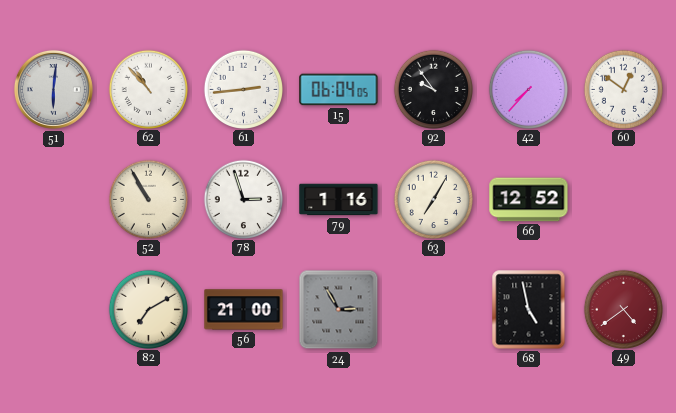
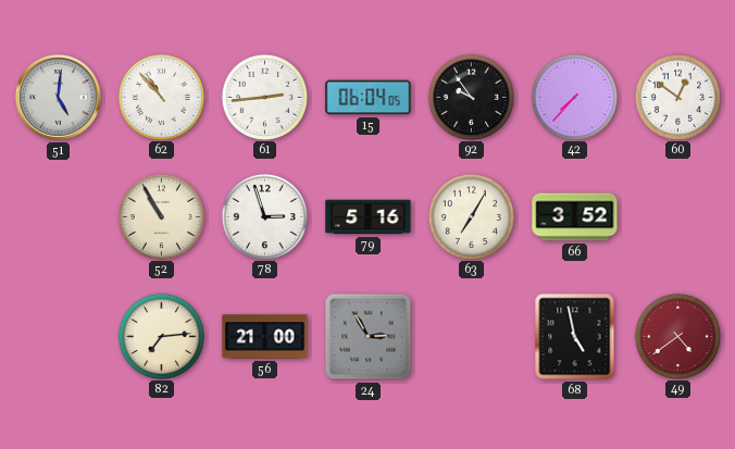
51: 6:01 -> 5:01
79: 1:16 -> 5:16
66: 12:52 -> 3:52
82: 7:10 -> 7:14
